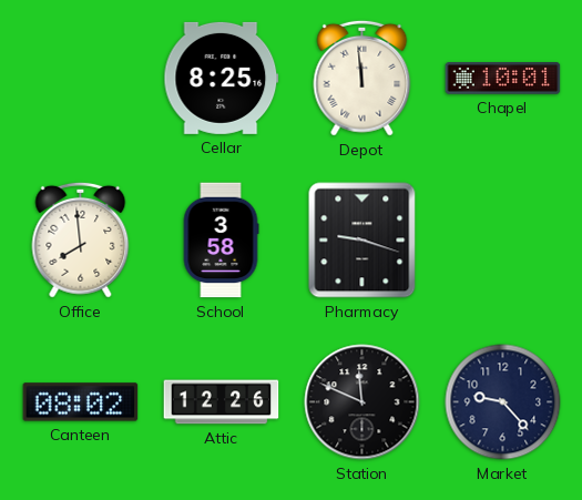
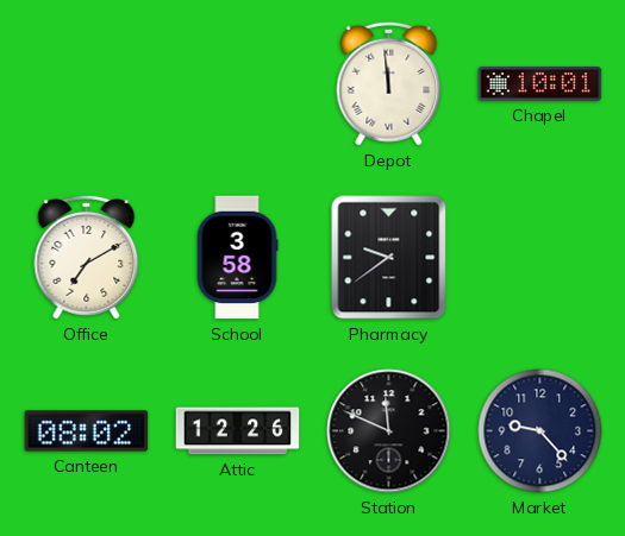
Cellar: 8:25 -> none
Office: 7:59 -> 7:10
Pharmacy: 9:18 -> 9:39
